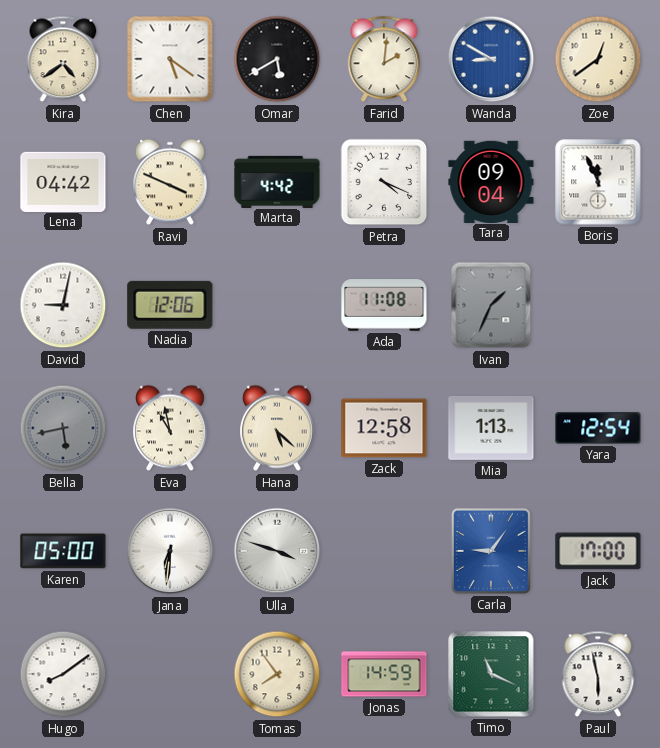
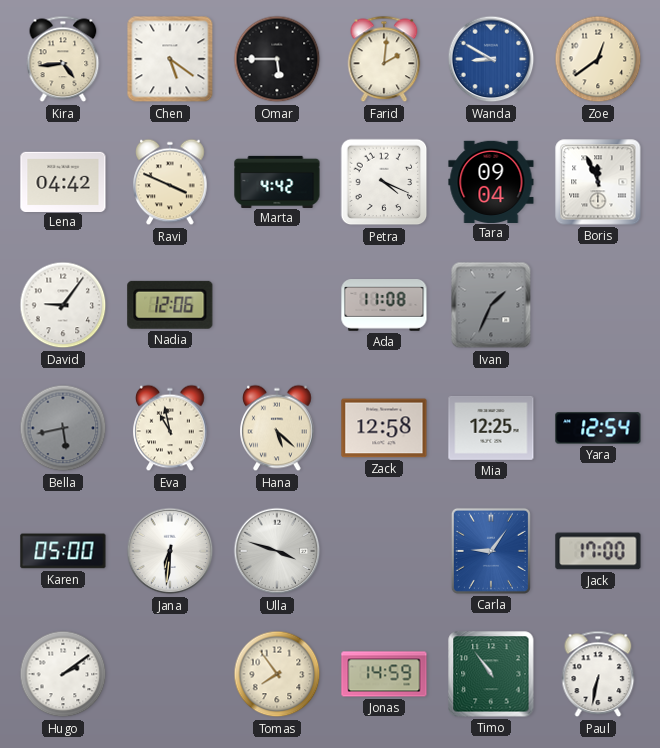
Kira: 4:39 -> 4:44
Omar: 5:40 -> 5:45
David: 9:02 -> 9:06
Mia: 1:13 -> 12:25
Hugo: 8:09 -> 2:09
Timo: 11:19 -> 10:54
Paul: 5:58 -> 6:32
